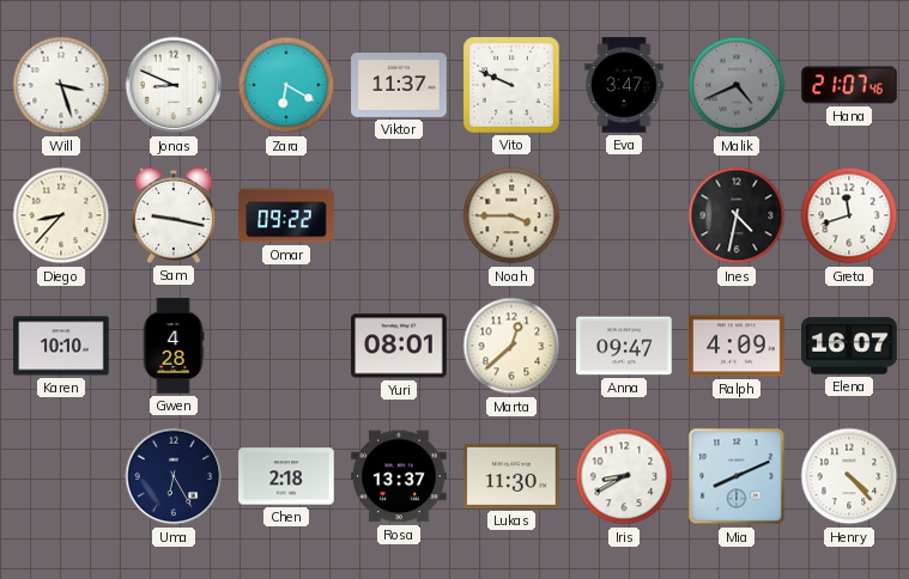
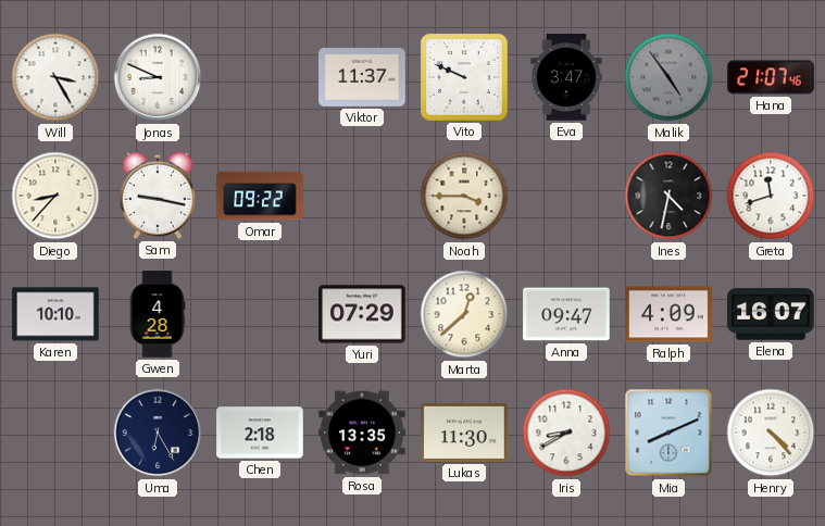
Will: 3:27 -> 3:25
Zara: 6:20 -> none
Malik: 4:41 -> 4:54
Yuri: 08:01 -> 07:29
Rosa: 13:37 -> 13:35
